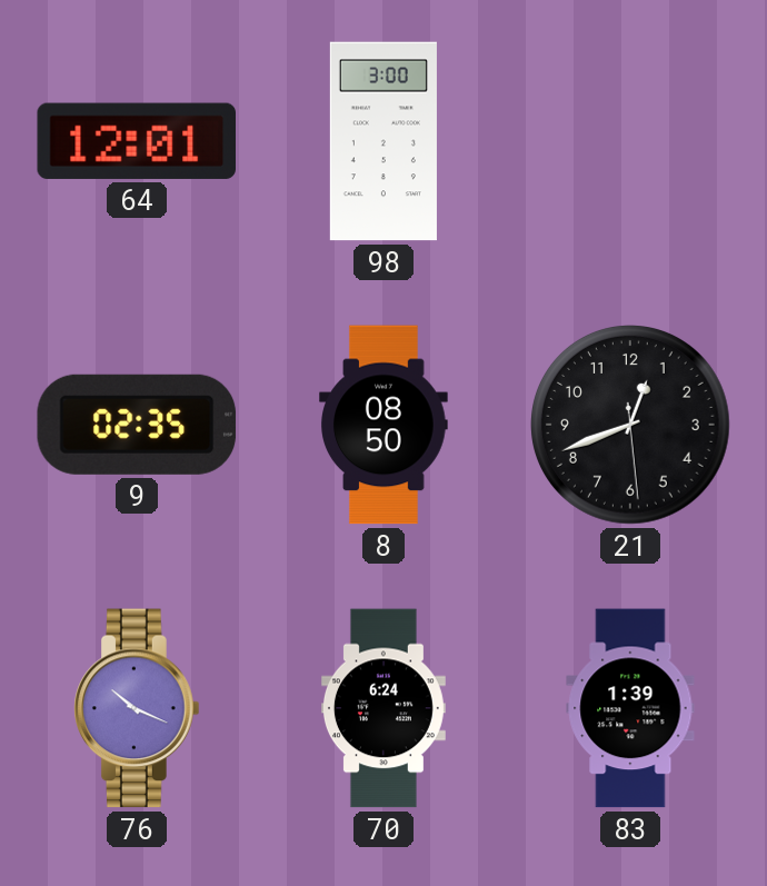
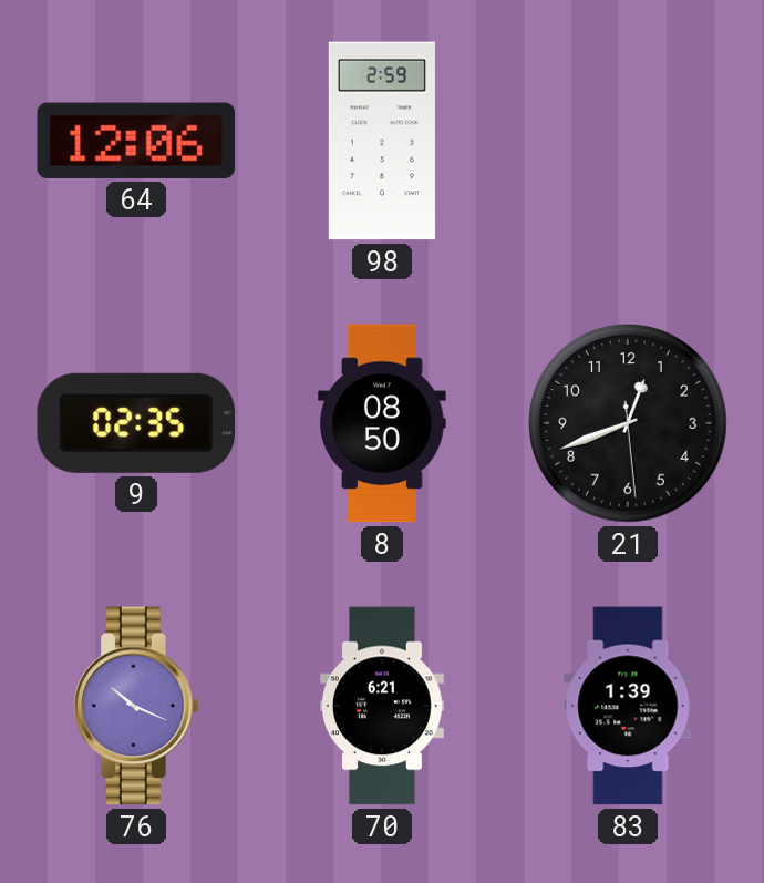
64: 12:01 -> 12:06
98: 3:00 -> 2:59
70: 6:24 -> 6:21
